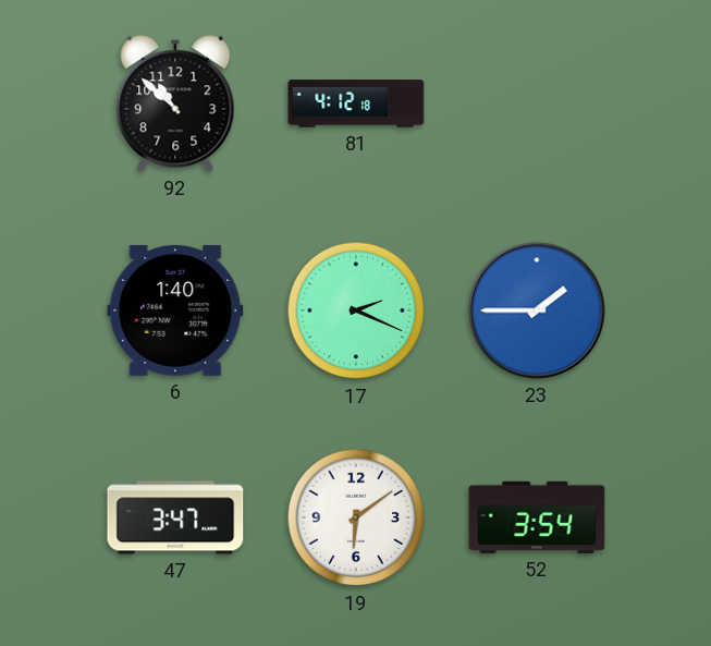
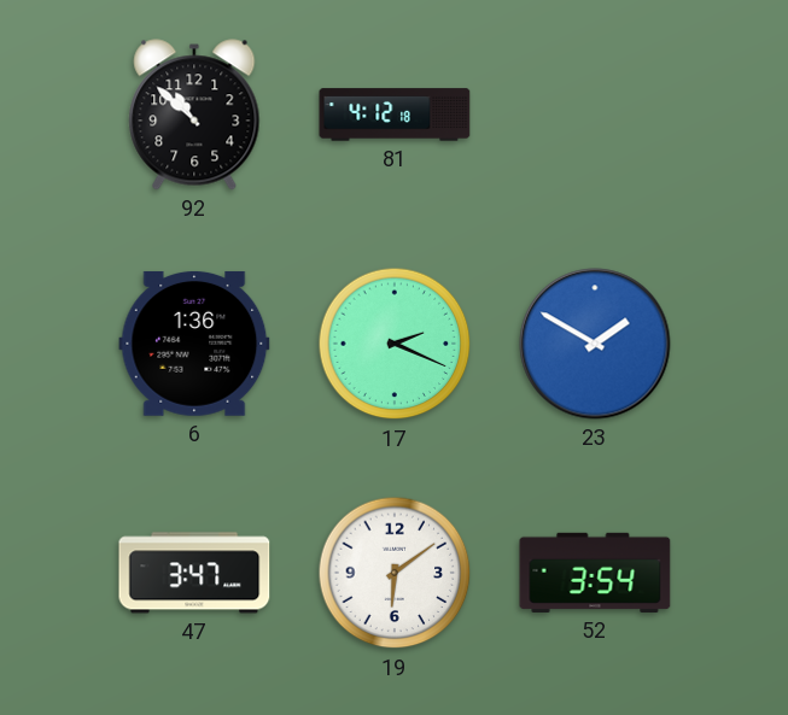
6: 1:40 -> 1:36
23: 1:45 -> 1:50
